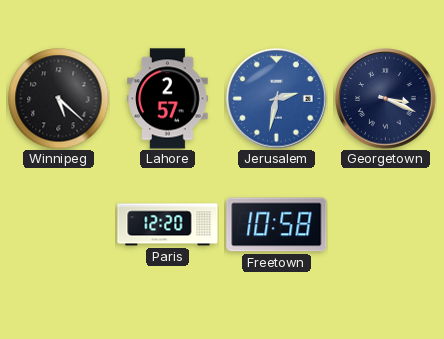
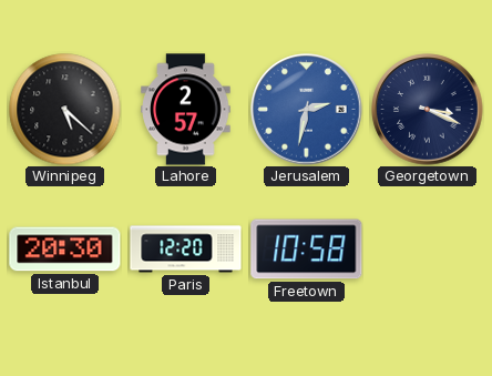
Istanbul: none -> 20:30
